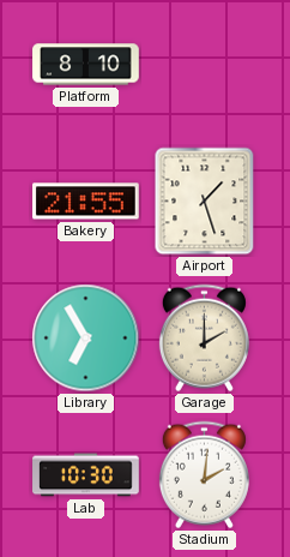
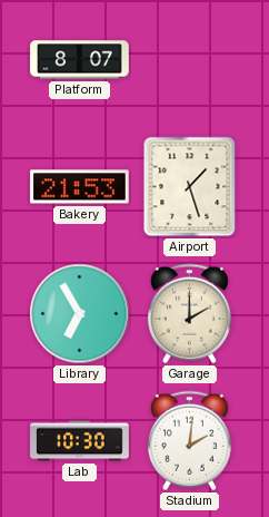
Platform: 8:10 -> 8:07
Bakery: 21:55 -> 21:53
